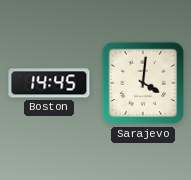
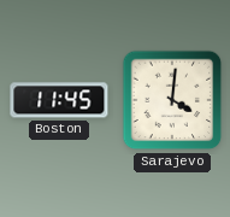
Boston: 14:45 -> 11:45
